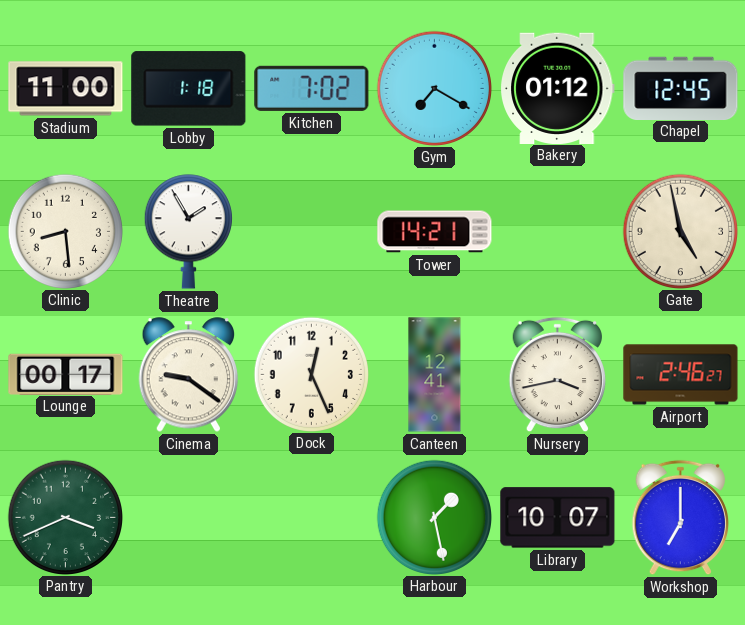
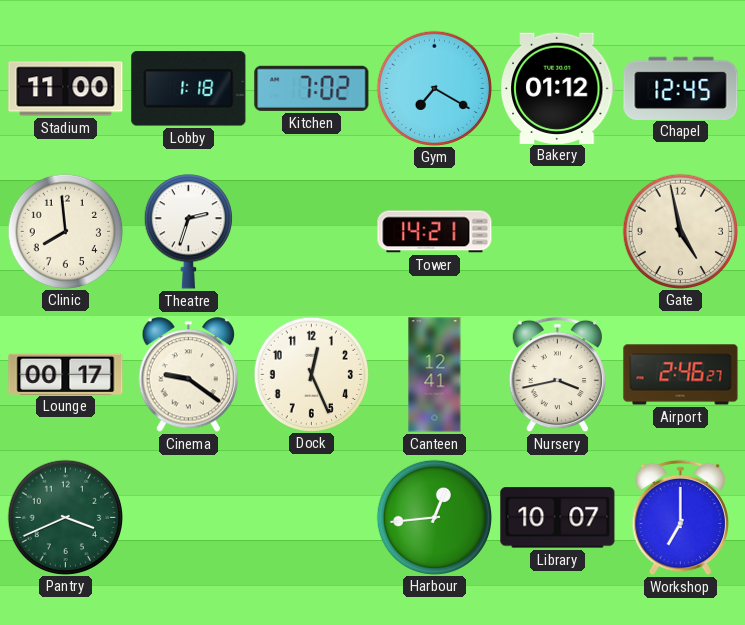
Clinic: 8:29 -> 7:59
Theatre: 1:55 -> 2:33
Harbour: 1:28 -> 12:44
